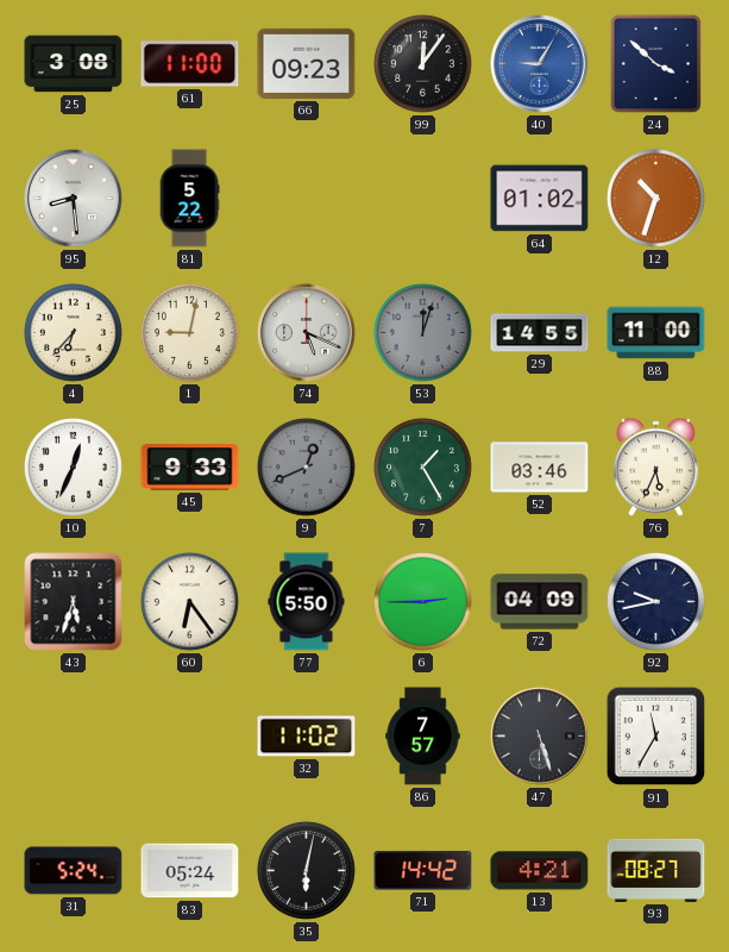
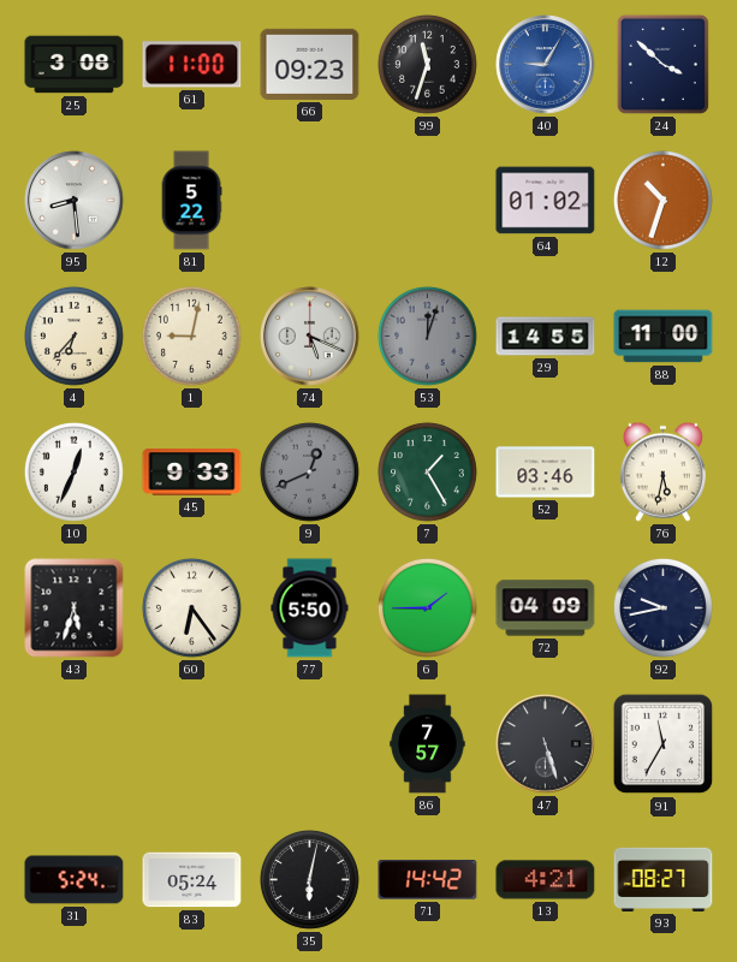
99: 12:06 -> 11:33
76: 5:34 -> 5:32
6: 2:45 -> 1:45
32: 11:02 -> none
